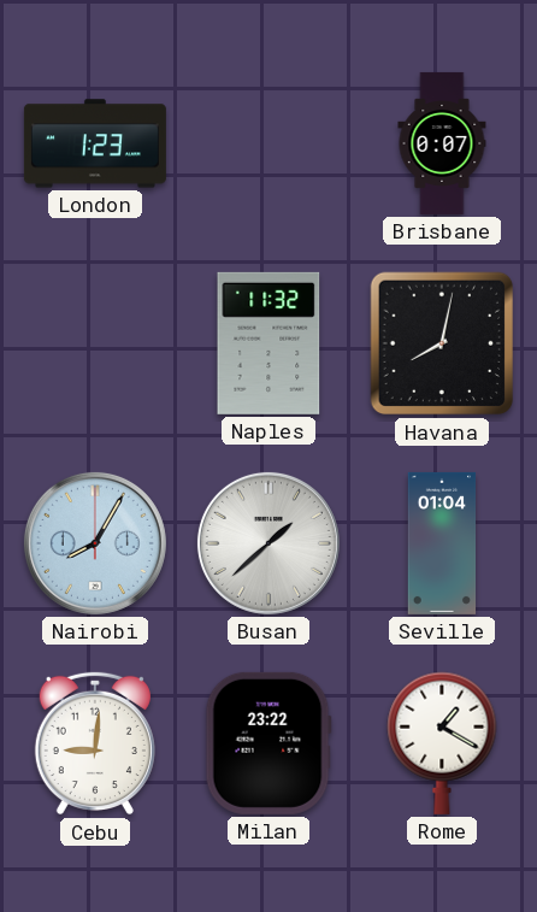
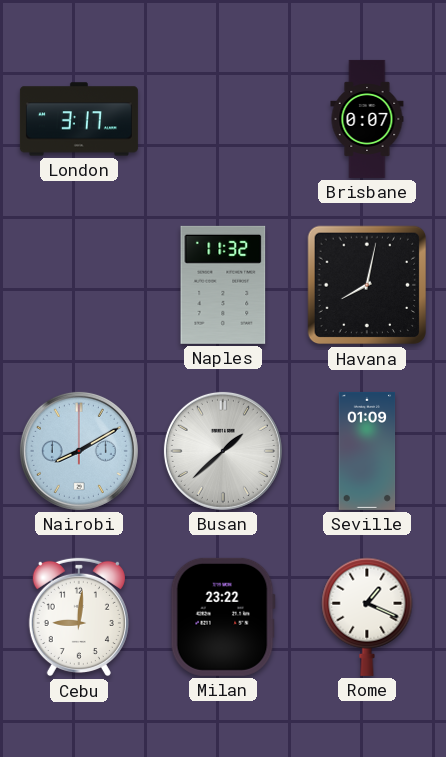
London: 1:23 -> 3:17
Nairobi: 8:05 -> 8:10
Seville: 01:04 -> 01:09
Rome: 1:20 -> 1:19
